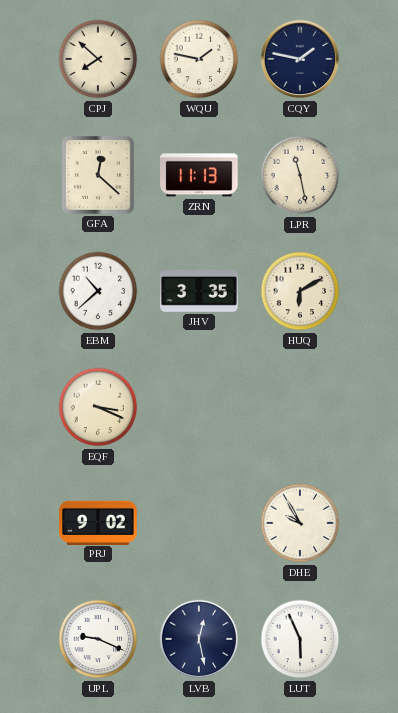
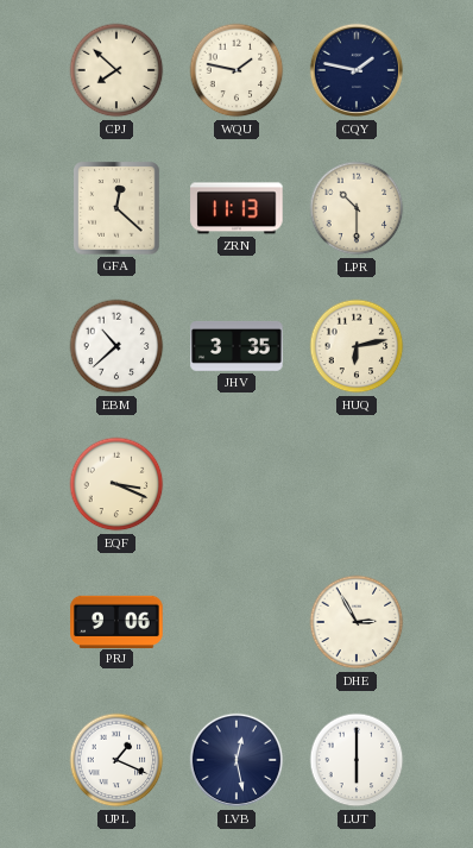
LPR: 11:28 -> 10:30
HUQ: 6:10 -> 6:13
PRJ: 9:02 -> 9:06
DHE: 9:55 -> 2:55
UPL: 9:19 -> 1:19
LUT: 5:56 -> 6:00
